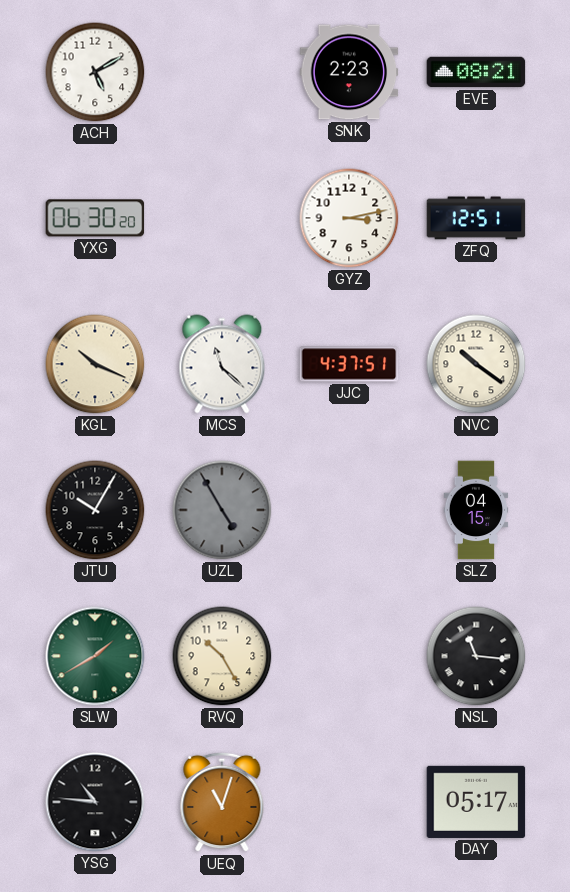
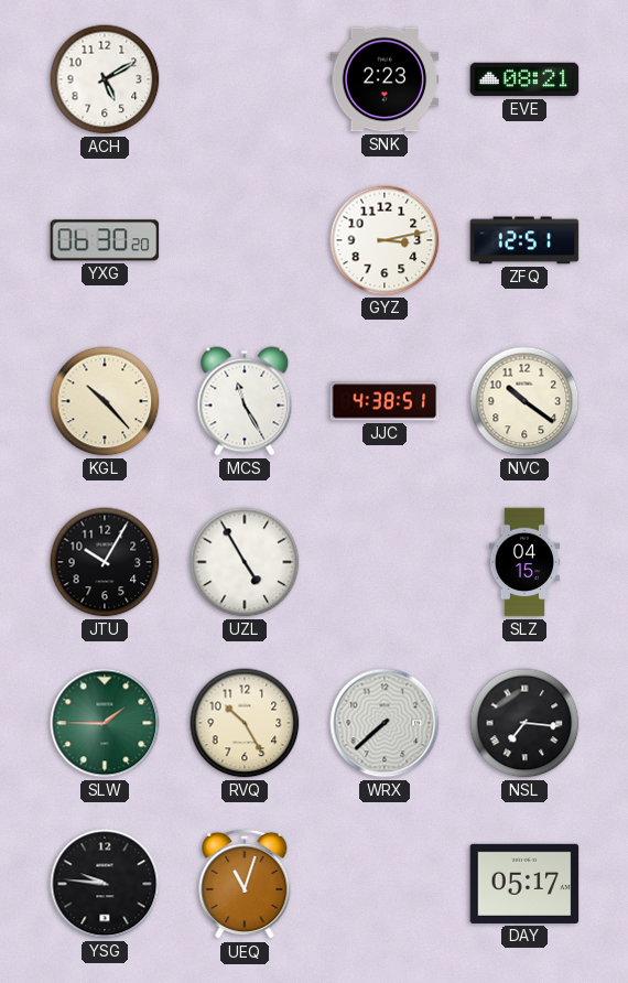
KGL: 10:19 -> 10:23
MCS: 11:22 -> 11:25
JJC: 4:37 -> 4:38
UZL dial: grey -> white
SLW: 1:40 -> 1:45
WRX: none -> 7:38
NSL: 11:16 -> 7:16
YSG: 10:46 -> 9:46
